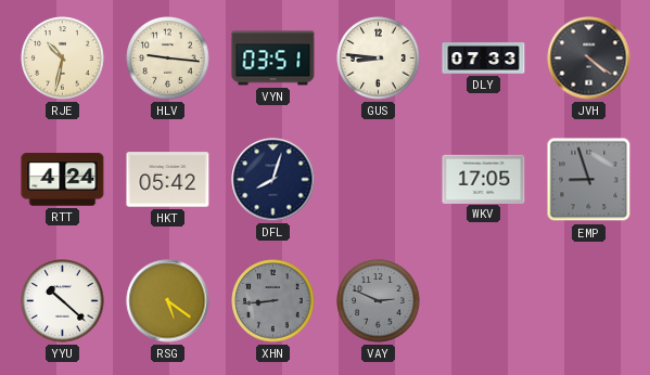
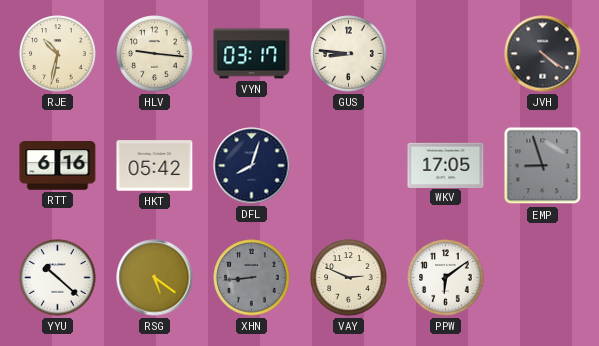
VYN: 03:51 -> 03:17
DLY: 07:33 -> none
RTT: 4:24 -> 6:16
VAY dial: grey -> cream
PPW: none -> 6:09
